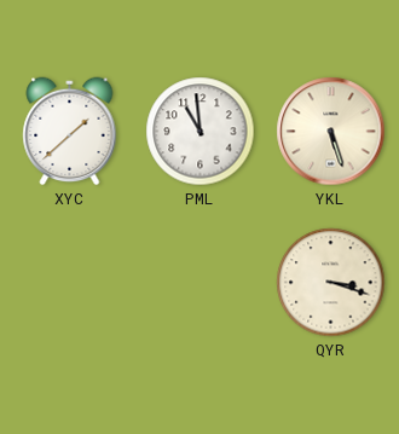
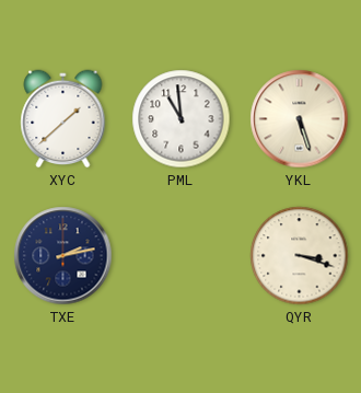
TXE: none -> 2:13
